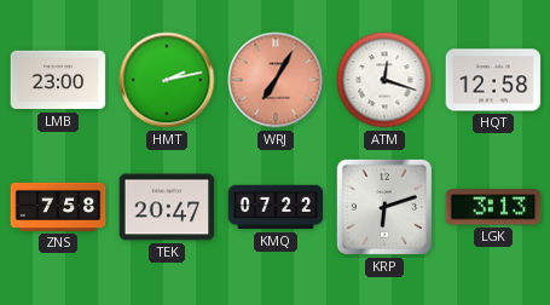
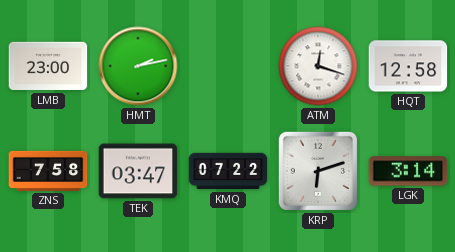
WRJ: 7:05 -> none
TEK: 20:47 -> 03:47
LGK: 3:13 -> 3:14
